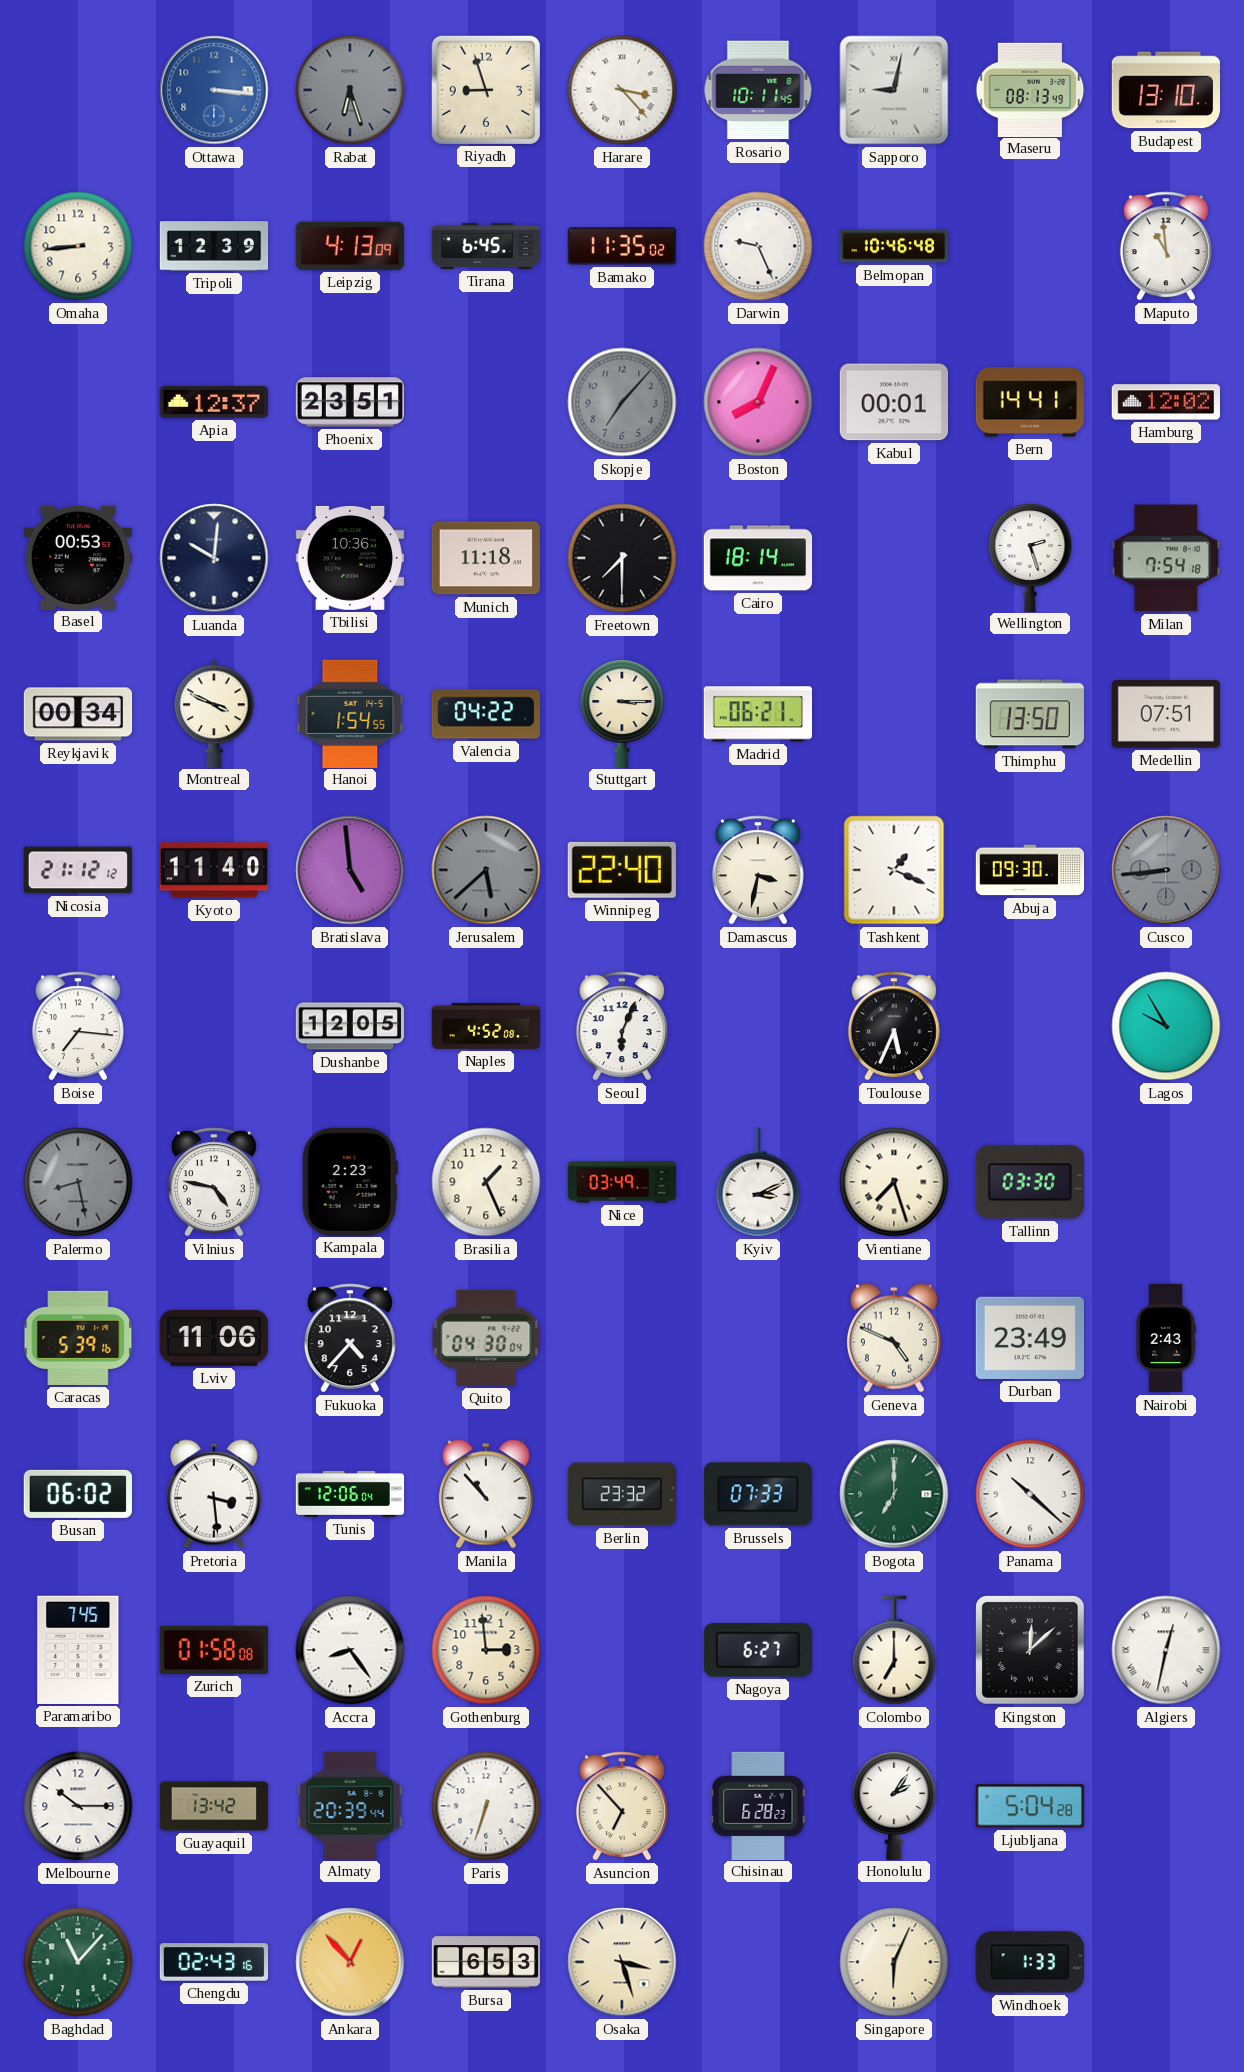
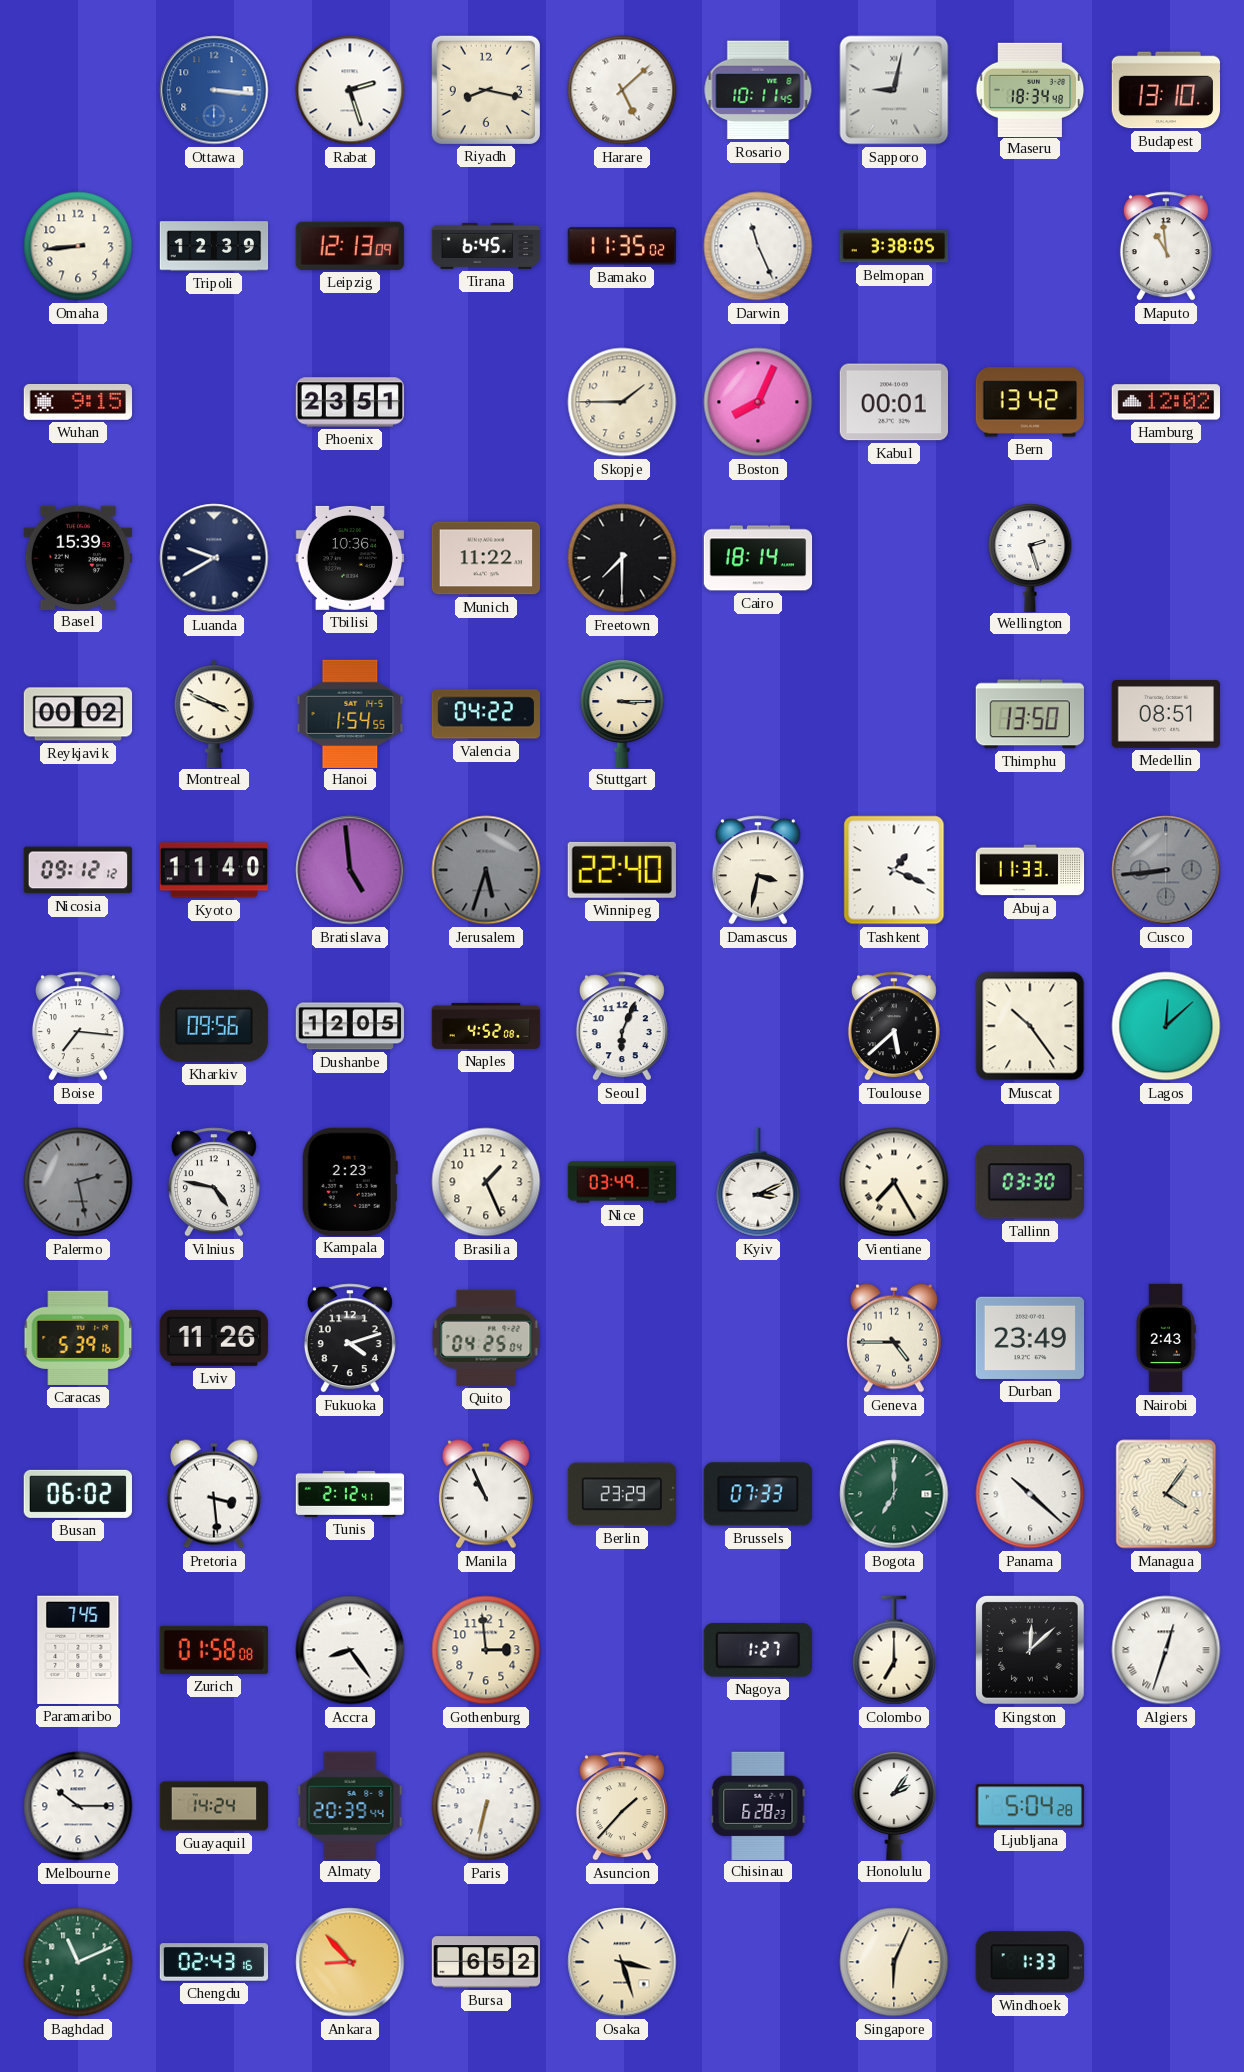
Rabat: 6:27 -> 2:27
Rabat dial: grey -> white
Riyadh: 8:57 -> 8:17
Harare: 3:23 -> 5:08
Maseru: 08:13 -> 18:34
Leipzig: 4:13 -> 12:13
Darwin: 9:26 -> 11:26
Belmopan: 10:46 -> 3:38
Wuhan: none -> 9:15
Apia: 12:37 -> none
Skopje: 7:07 -> 1:45
Skopje dial: grey -> cream
Bern: 14:41 -> 13:42
Basel: 00:53 -> 15:39
Luanda: 10:01 -> 9:40
Munich: 11:18 -> 11:22
Milan: 7:54 -> none
Reykjavik: 00:34 -> 00:02
Madrid: 06:21 -> none
Medellin: 07:51 -> 08:51
Nicosia: 21:12 -> 09:12
Jerusalem: 5:38 -> 5:33
Abuja: 09:30 -> 11:33
Kharkiv: none -> 09:56
Toulouse: 5:34 -> 5:38
Muscat: none -> 10:24
Lagos: 9:55 -> 12:08
Palermo: 8:28 -> 2:28
Vientiane: 7:27 -> 7:25
Lviv: 11:06 -> 11:26
Fukuoka: 4:37 -> 4:12
Quito: 04:30 -> 04:25
Geneva: 4:49 -> 4:45
Tunis: 12:06 -> 2:12
Manila: 10:53 -> 10:56
Berlin: 23:32 -> 23:29
Managua: none -> 4:06
Nagoya: 6:27 -> 1:27
Algiers: 12:32 -> 12:33
Guayaquil: 13:42 -> 14:24
Paris: 6:33 -> 6:32
Asuncion: 6:53 -> 1:37
Baghdad: 11:07 -> 11:11
Ankara: 12:53 -> 8:53
Bursa: 6:53 -> 6:52
